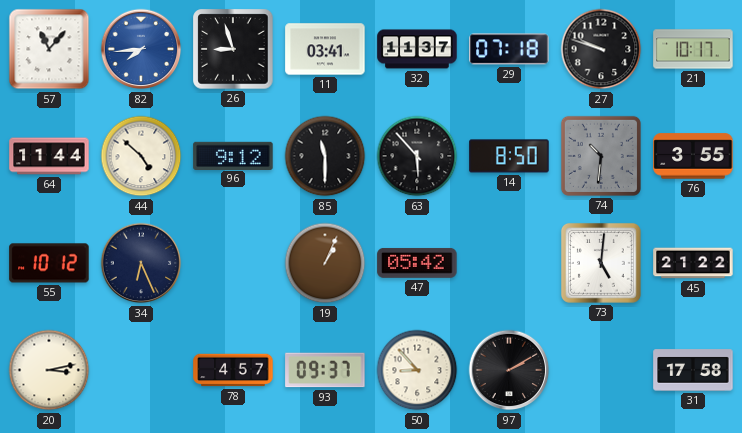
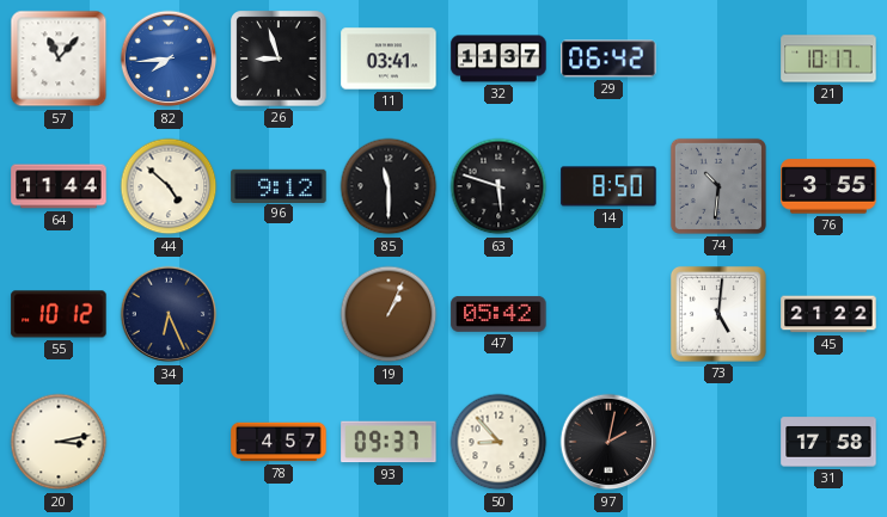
29: 07:18 -> 06:42
27: 9:48 -> none
63: 5:53 -> 5:48
97: 2:10 -> 2:02
